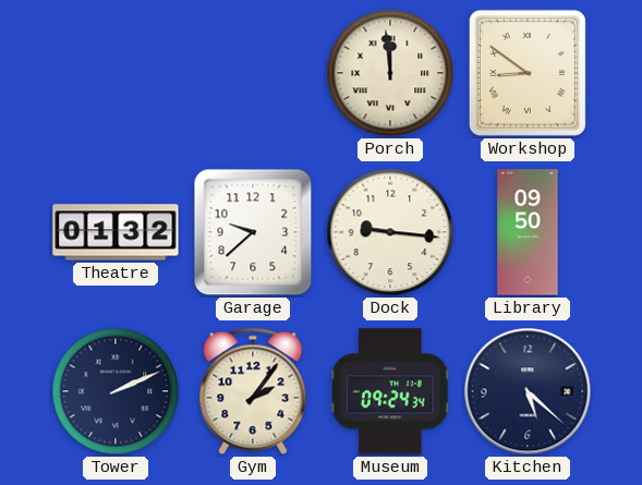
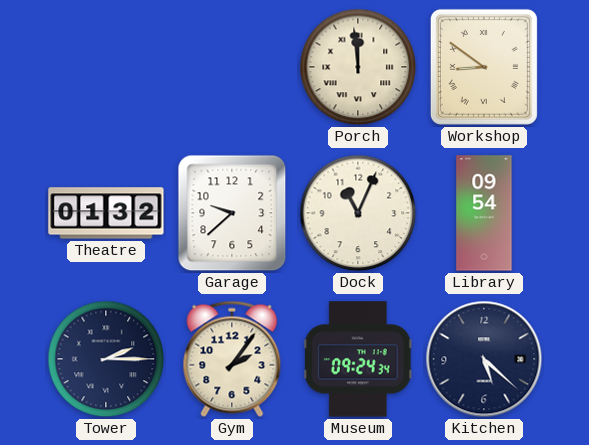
Dock: 9:16 -> 11:04
Library: 09:50 -> 09:54
Tower: 2:11 -> 2:15
